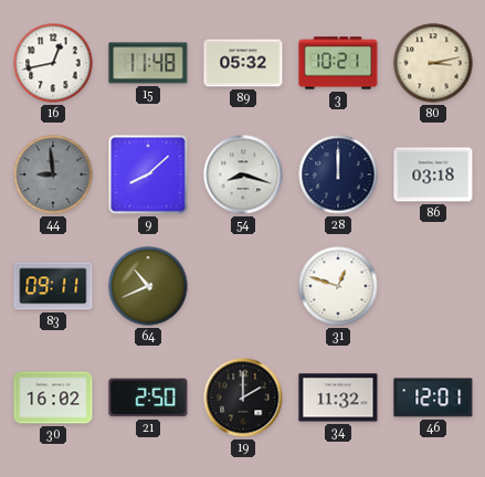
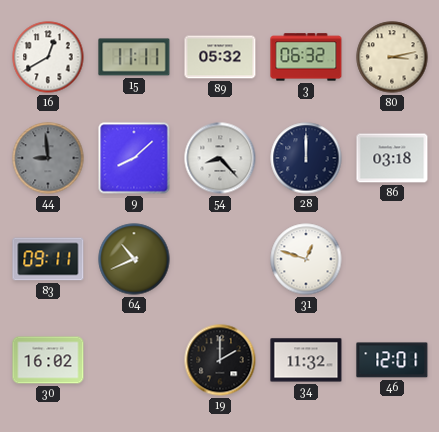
16: 12:43 -> 12:40
15: 11:48 -> 11:11
3: 10:21 -> 06:32
54: 8:18 -> 8:23
21: 2:50 -> none
